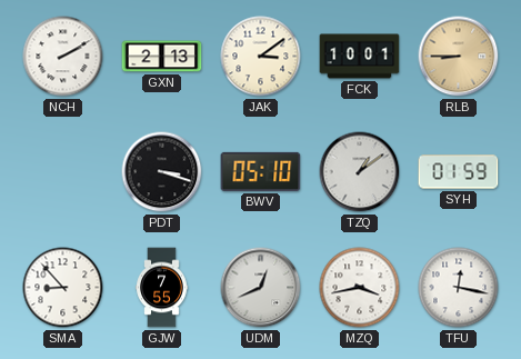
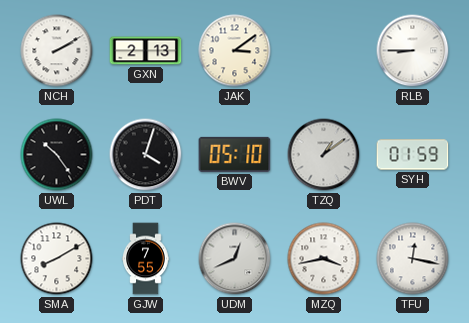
FCK: 10:01 -> none
RLB dial: champagne -> white
UWL: none -> 10:24
PDT: 3:18 -> 4:03
SMA: 8:53 -> 8:10
